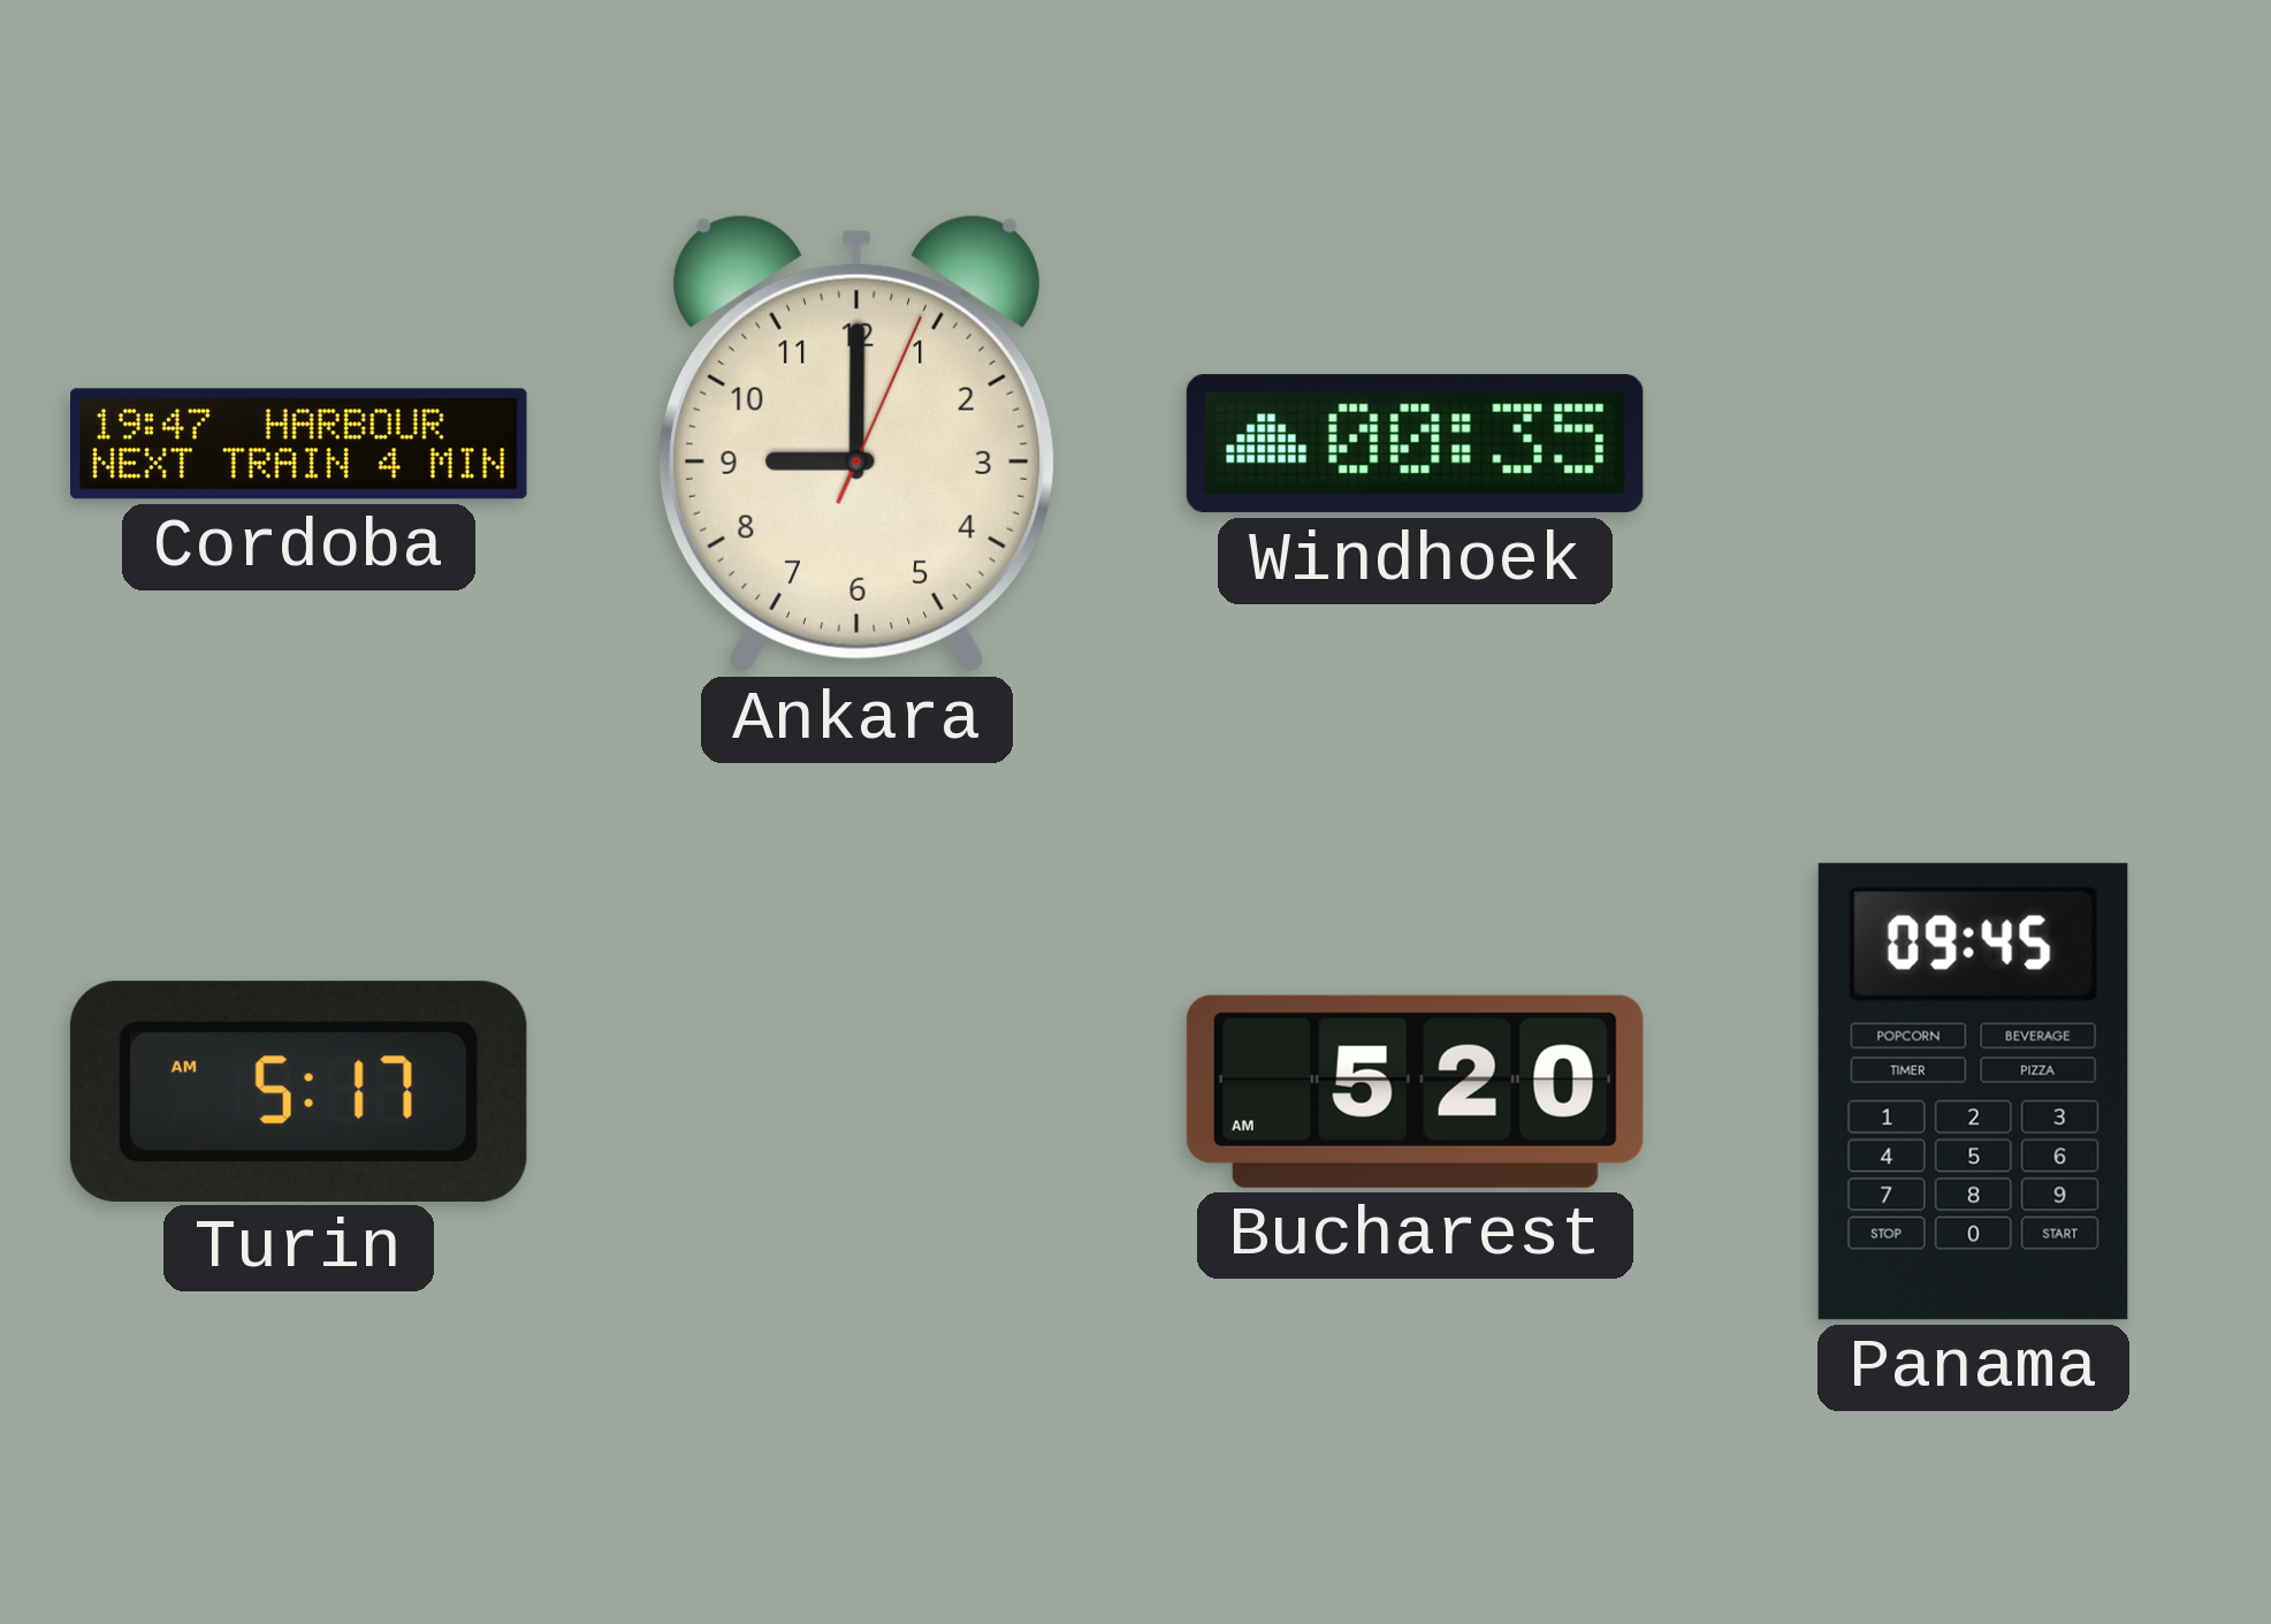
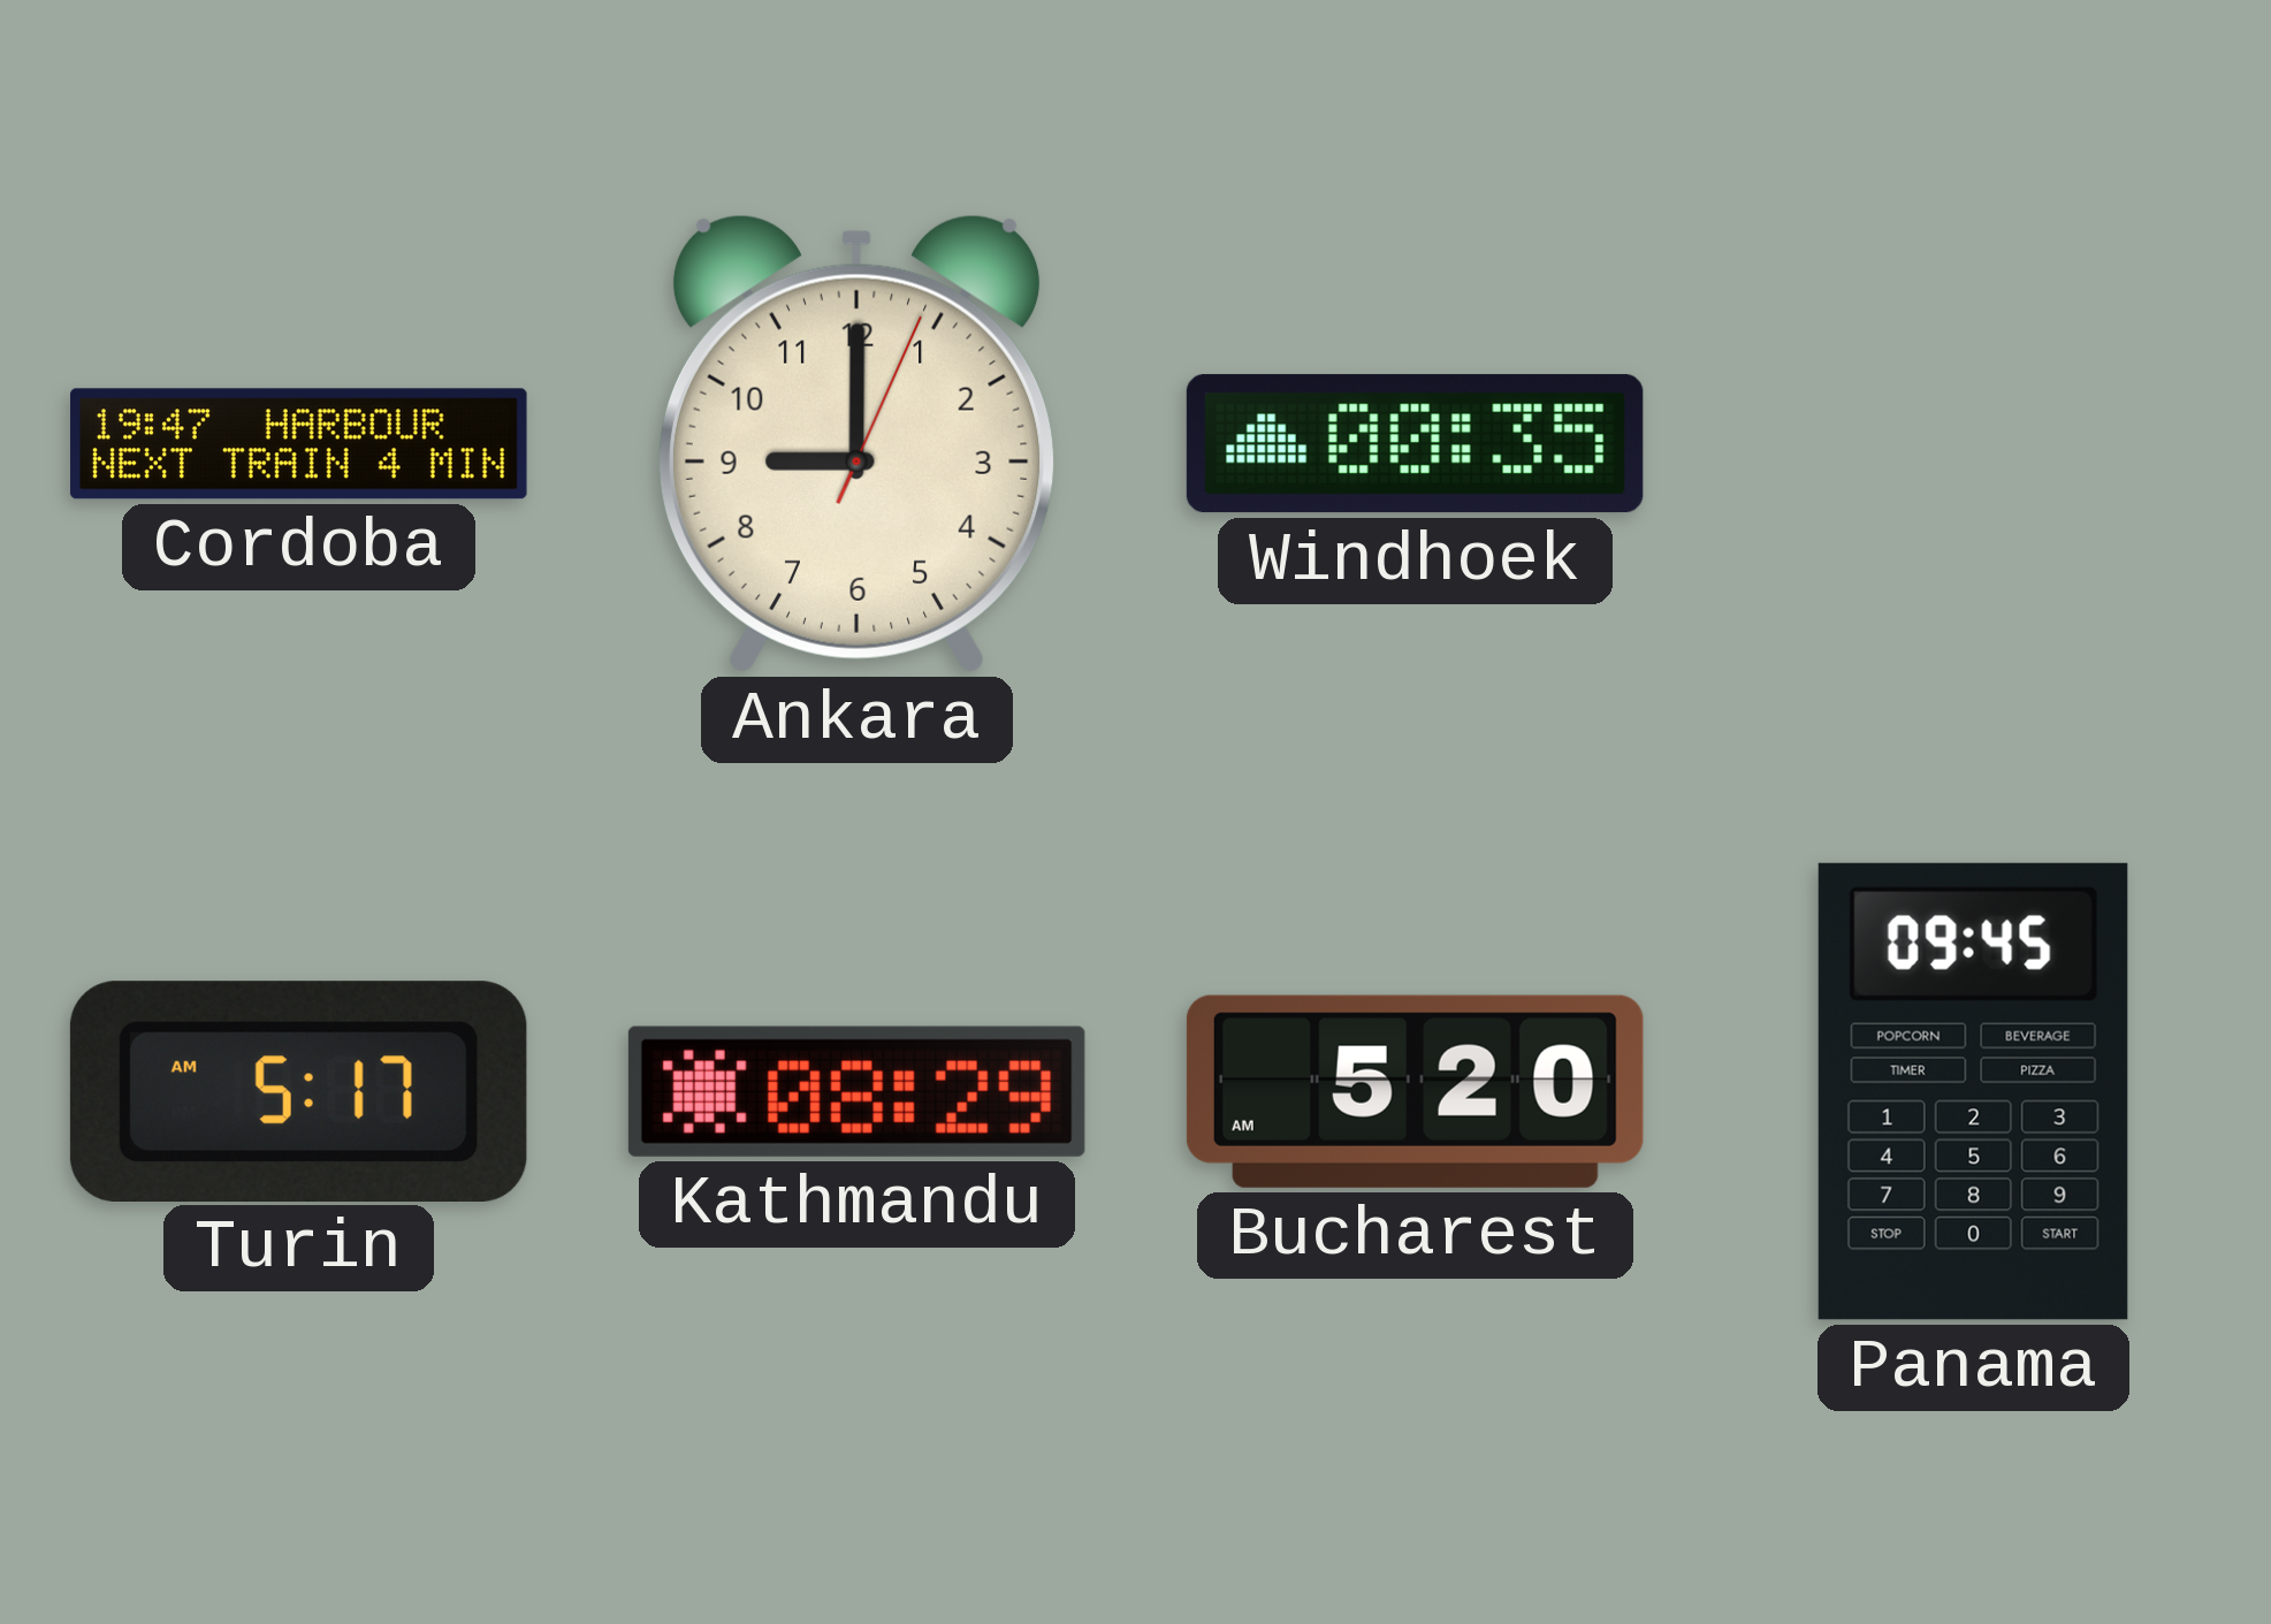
Kathmandu: none -> 08:29
